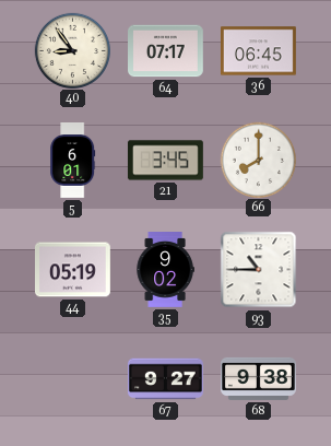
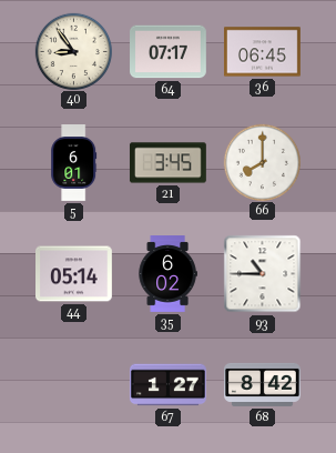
44: 05:19 -> 05:14
35: 9:02 -> 6:02
67: 9:27 -> 1:27
68: 9:38 -> 8:42
